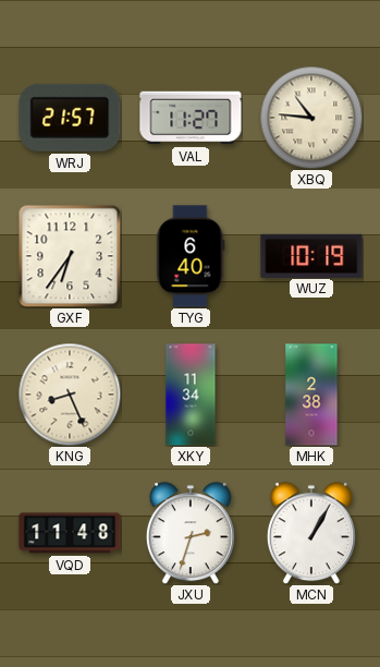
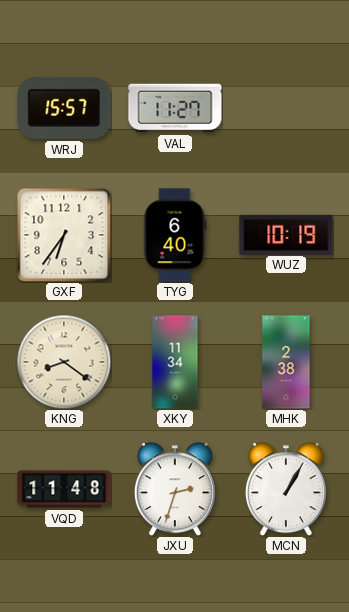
WRJ: 21:57 -> 15:57
XBQ: 10:46 -> none
KNG: 8:26 -> 8:21
